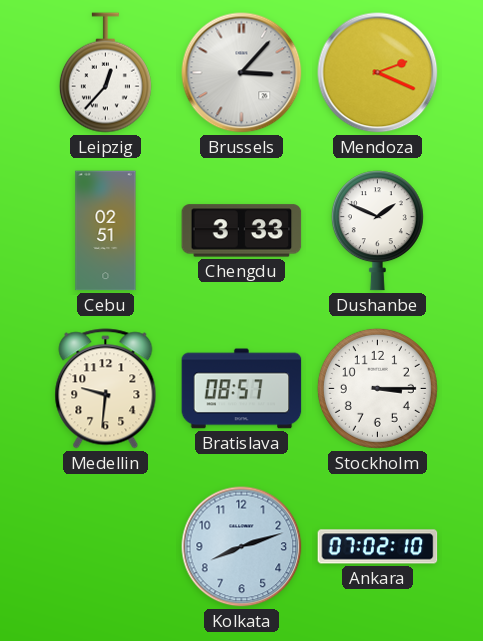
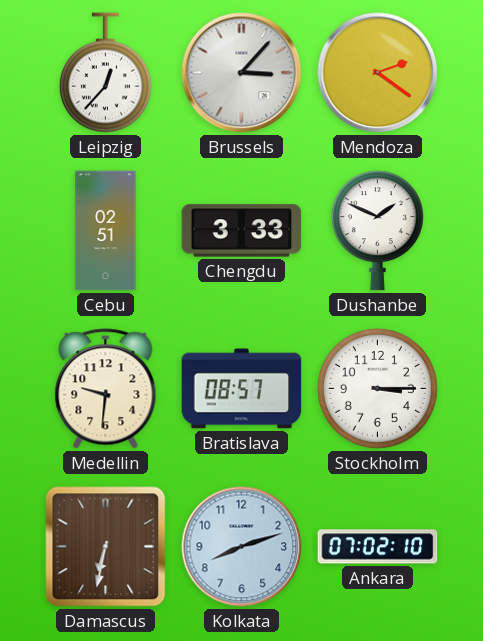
Mendoza: 2:19 -> 2:21
Damascus: none -> 6:32
